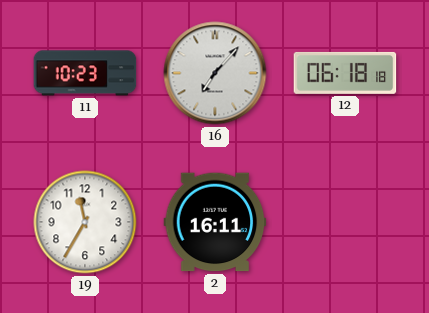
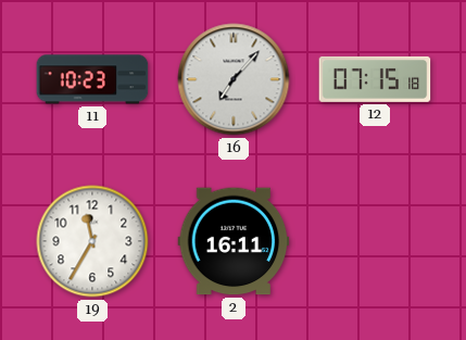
12: 06:18 -> 07:15
